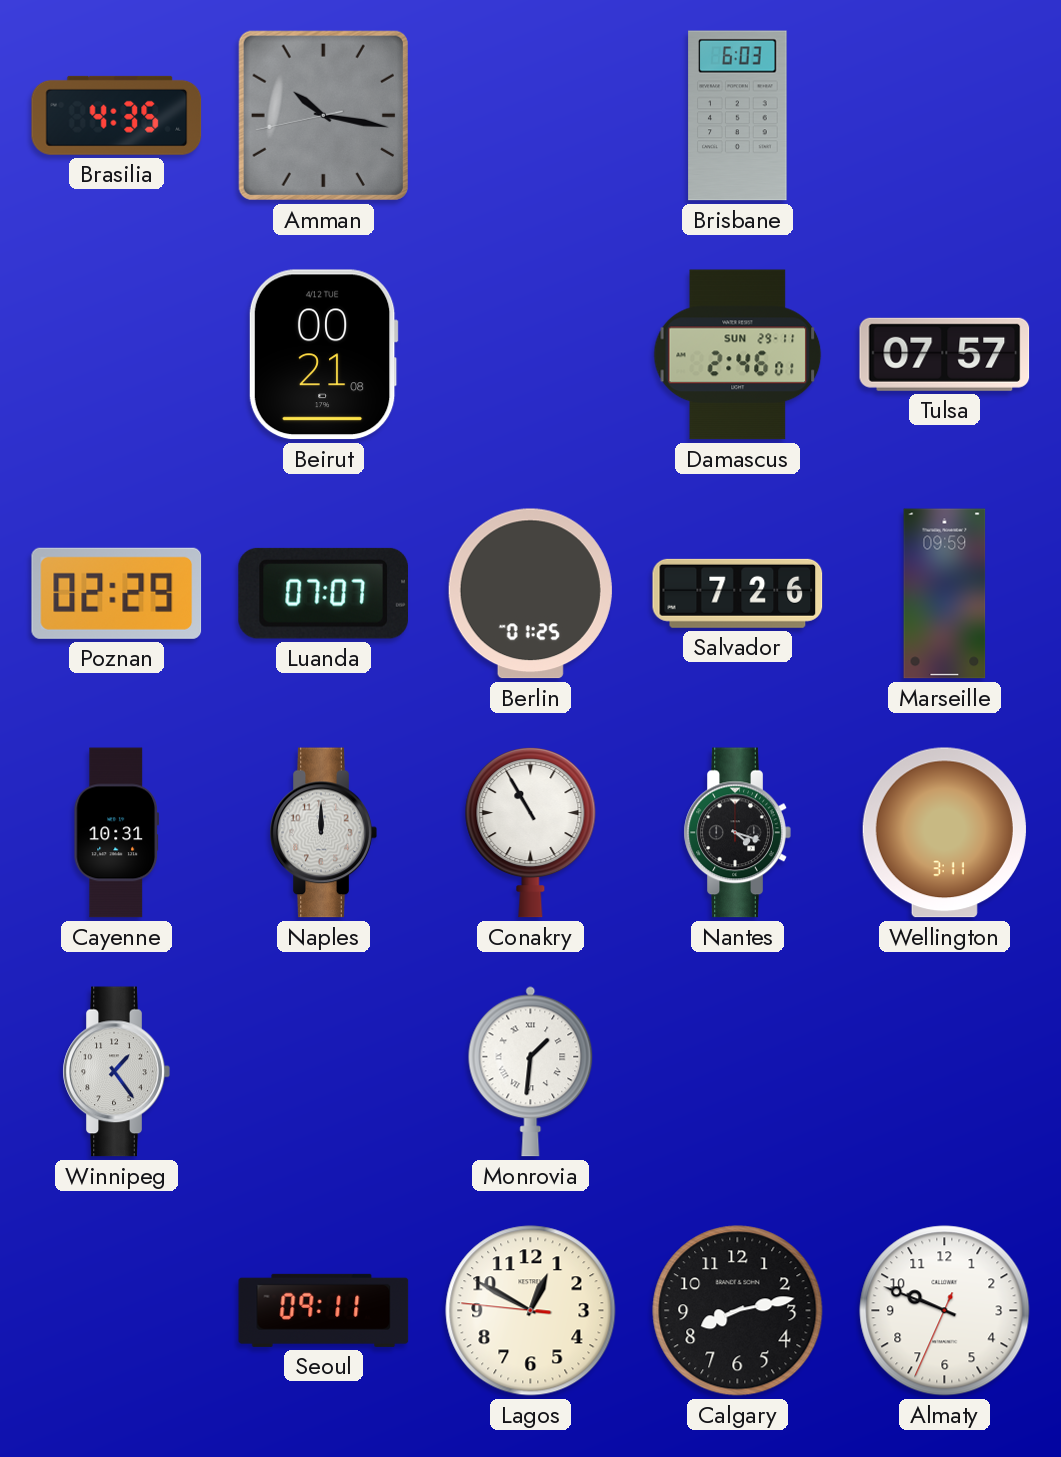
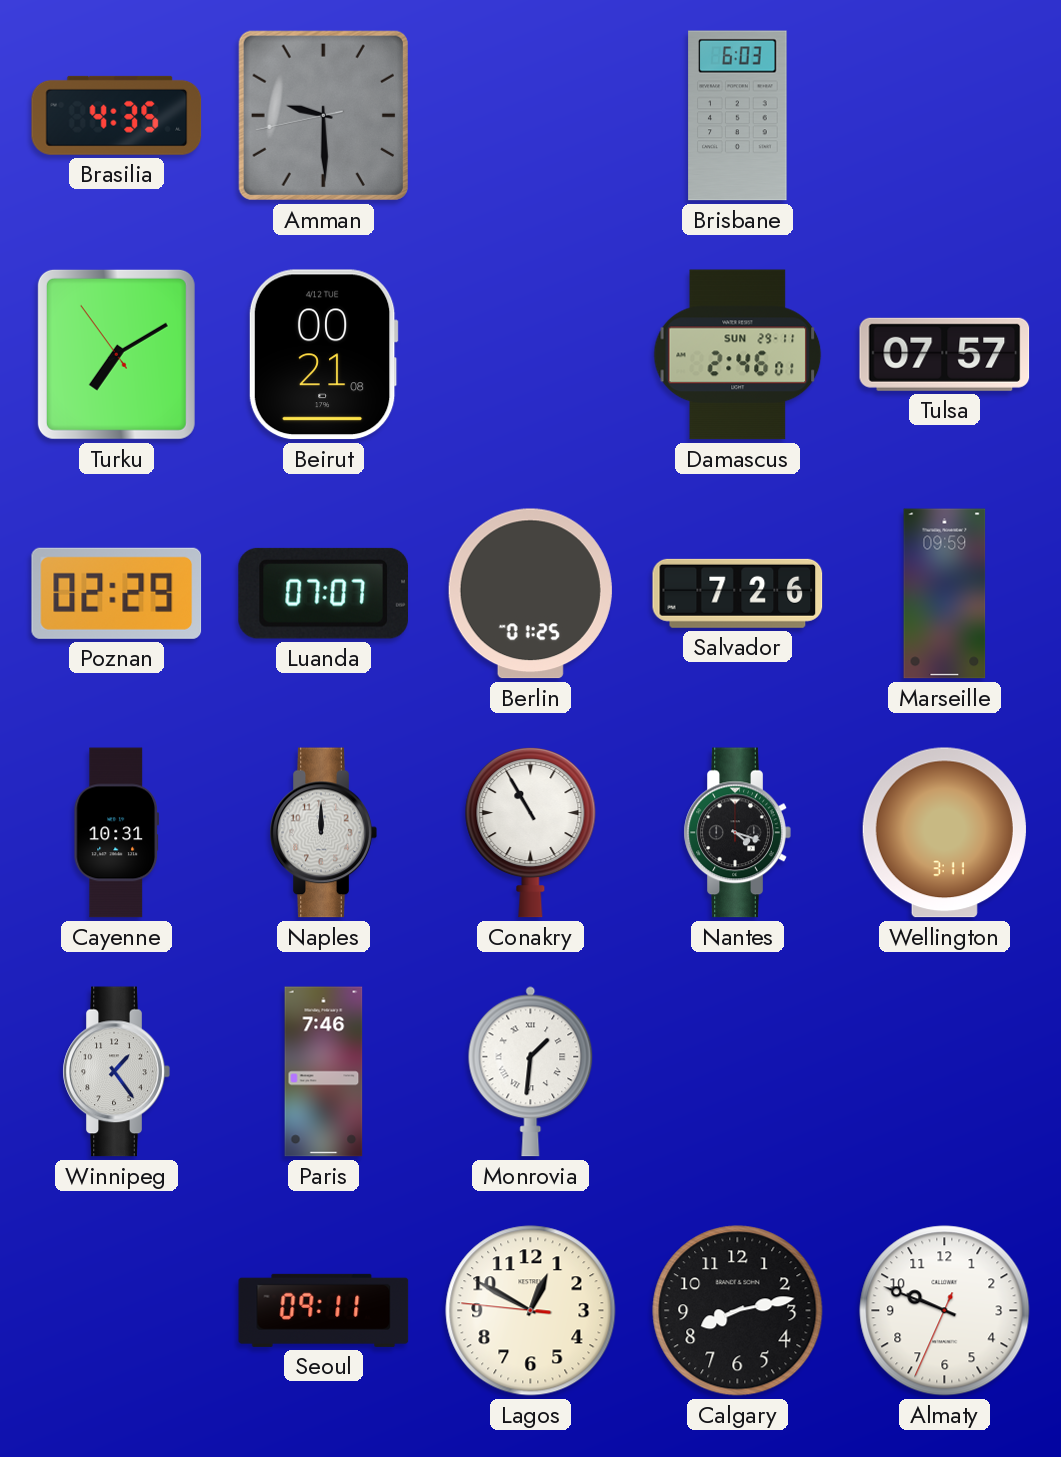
Amman: 10:16 -> 9:29
Turku: none -> 7:09
Paris: none -> 7:46
